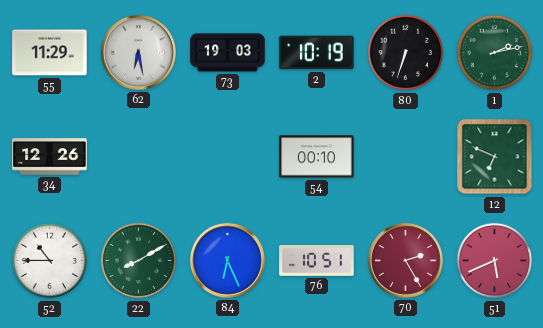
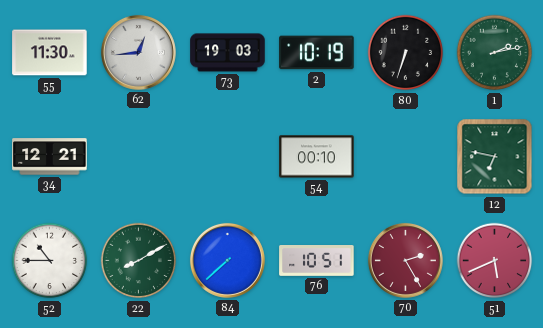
55: 11:29 -> 11:30
62: 6:28 -> 12:44
34: 12:26 -> 12:21
12: 6:49 -> 6:47
84: 6:26 -> 7:38
